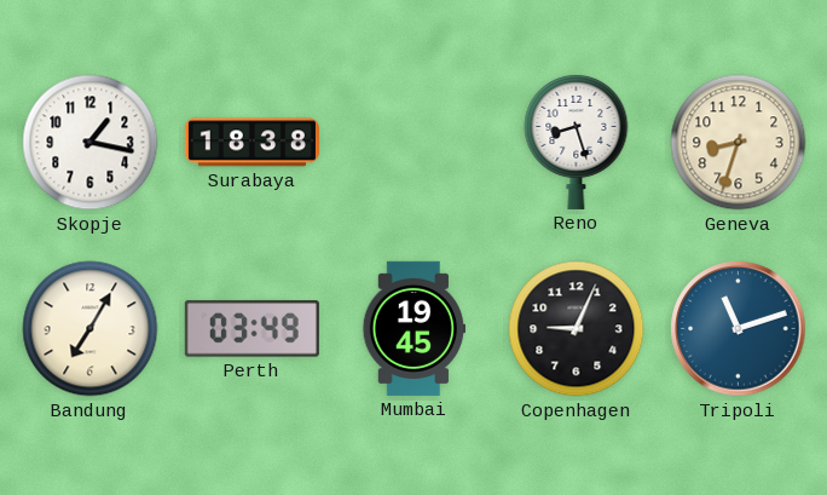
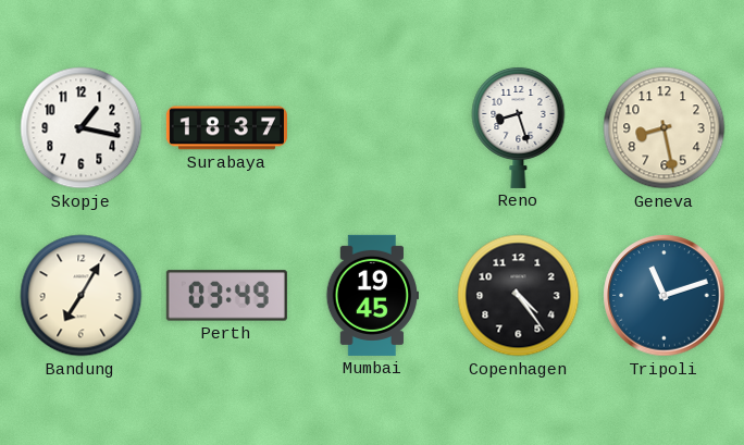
Surabaya: 18:38 -> 18:37
Geneva: 8:33 -> 8:28
Copenhagen: 9:04 -> 4:24
